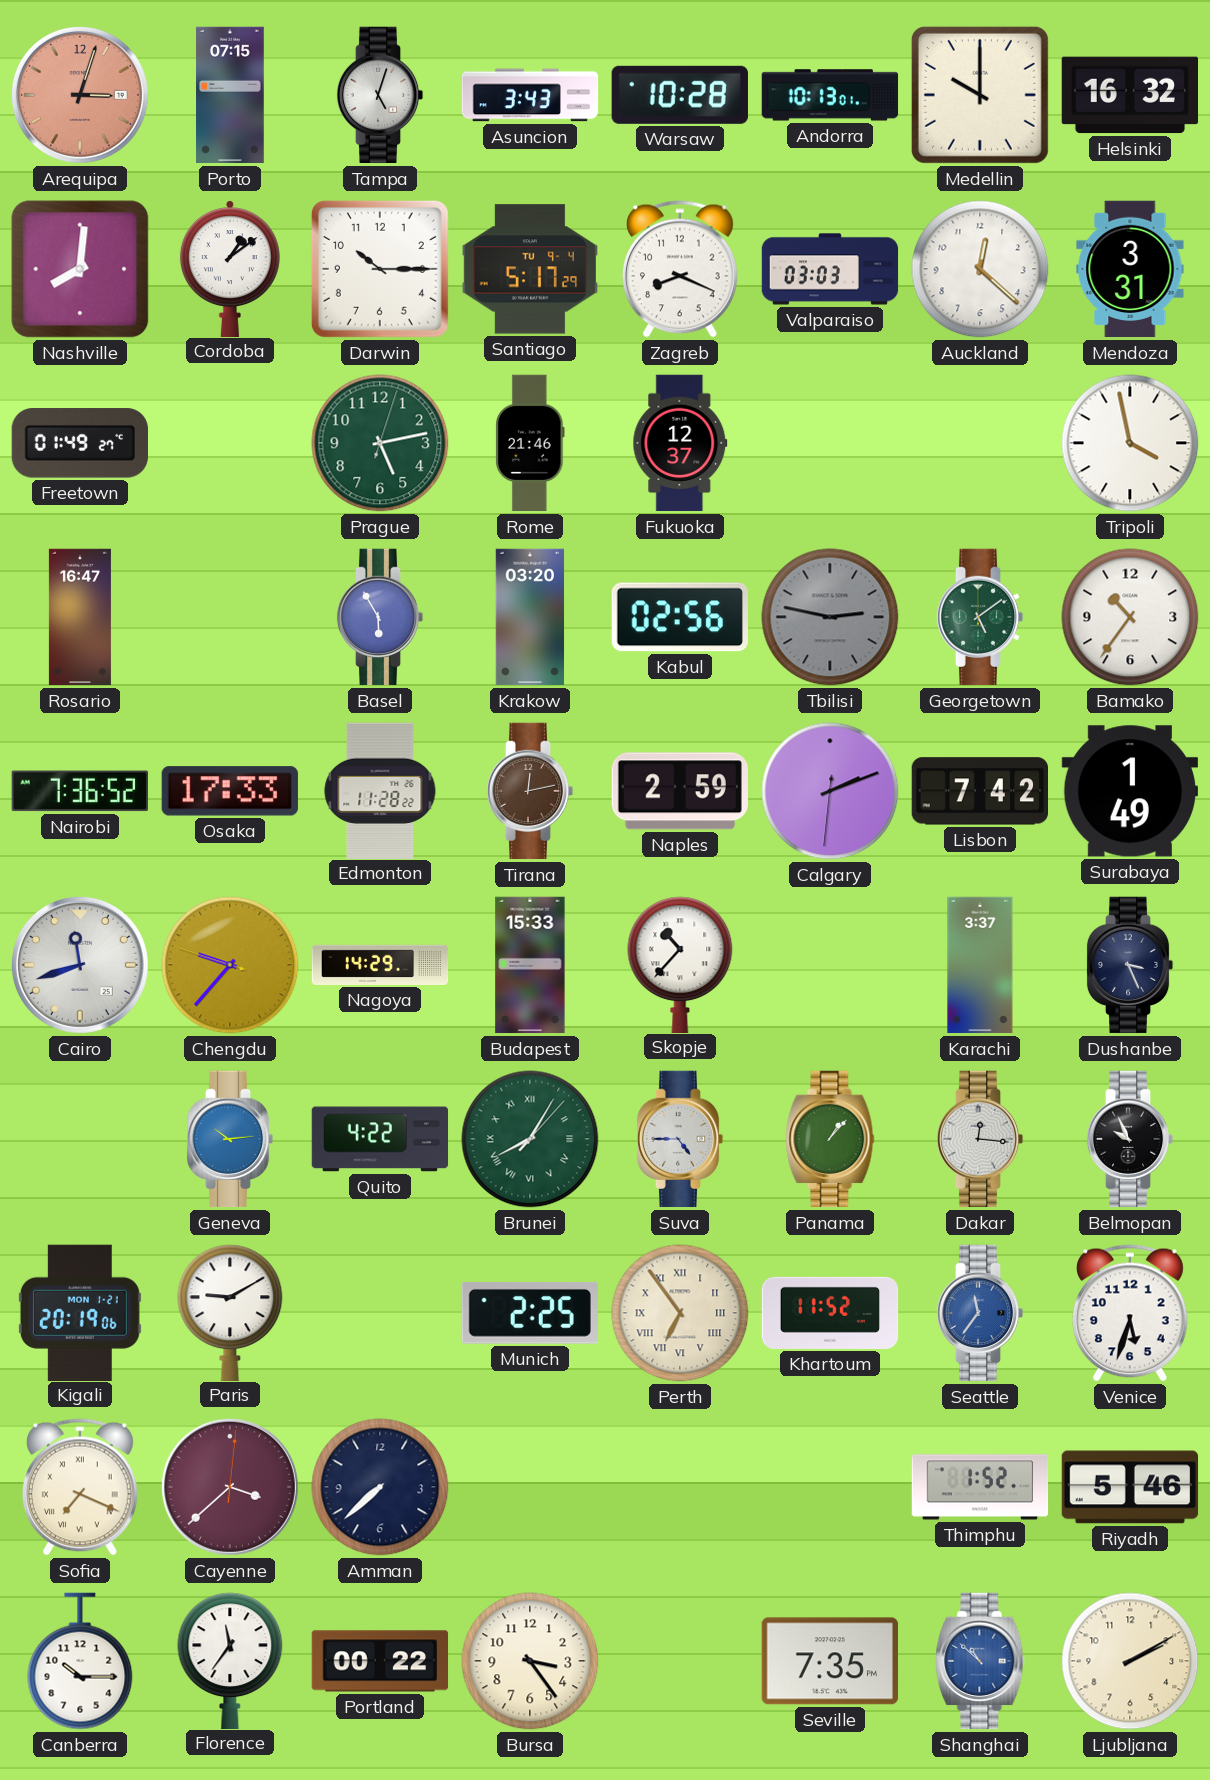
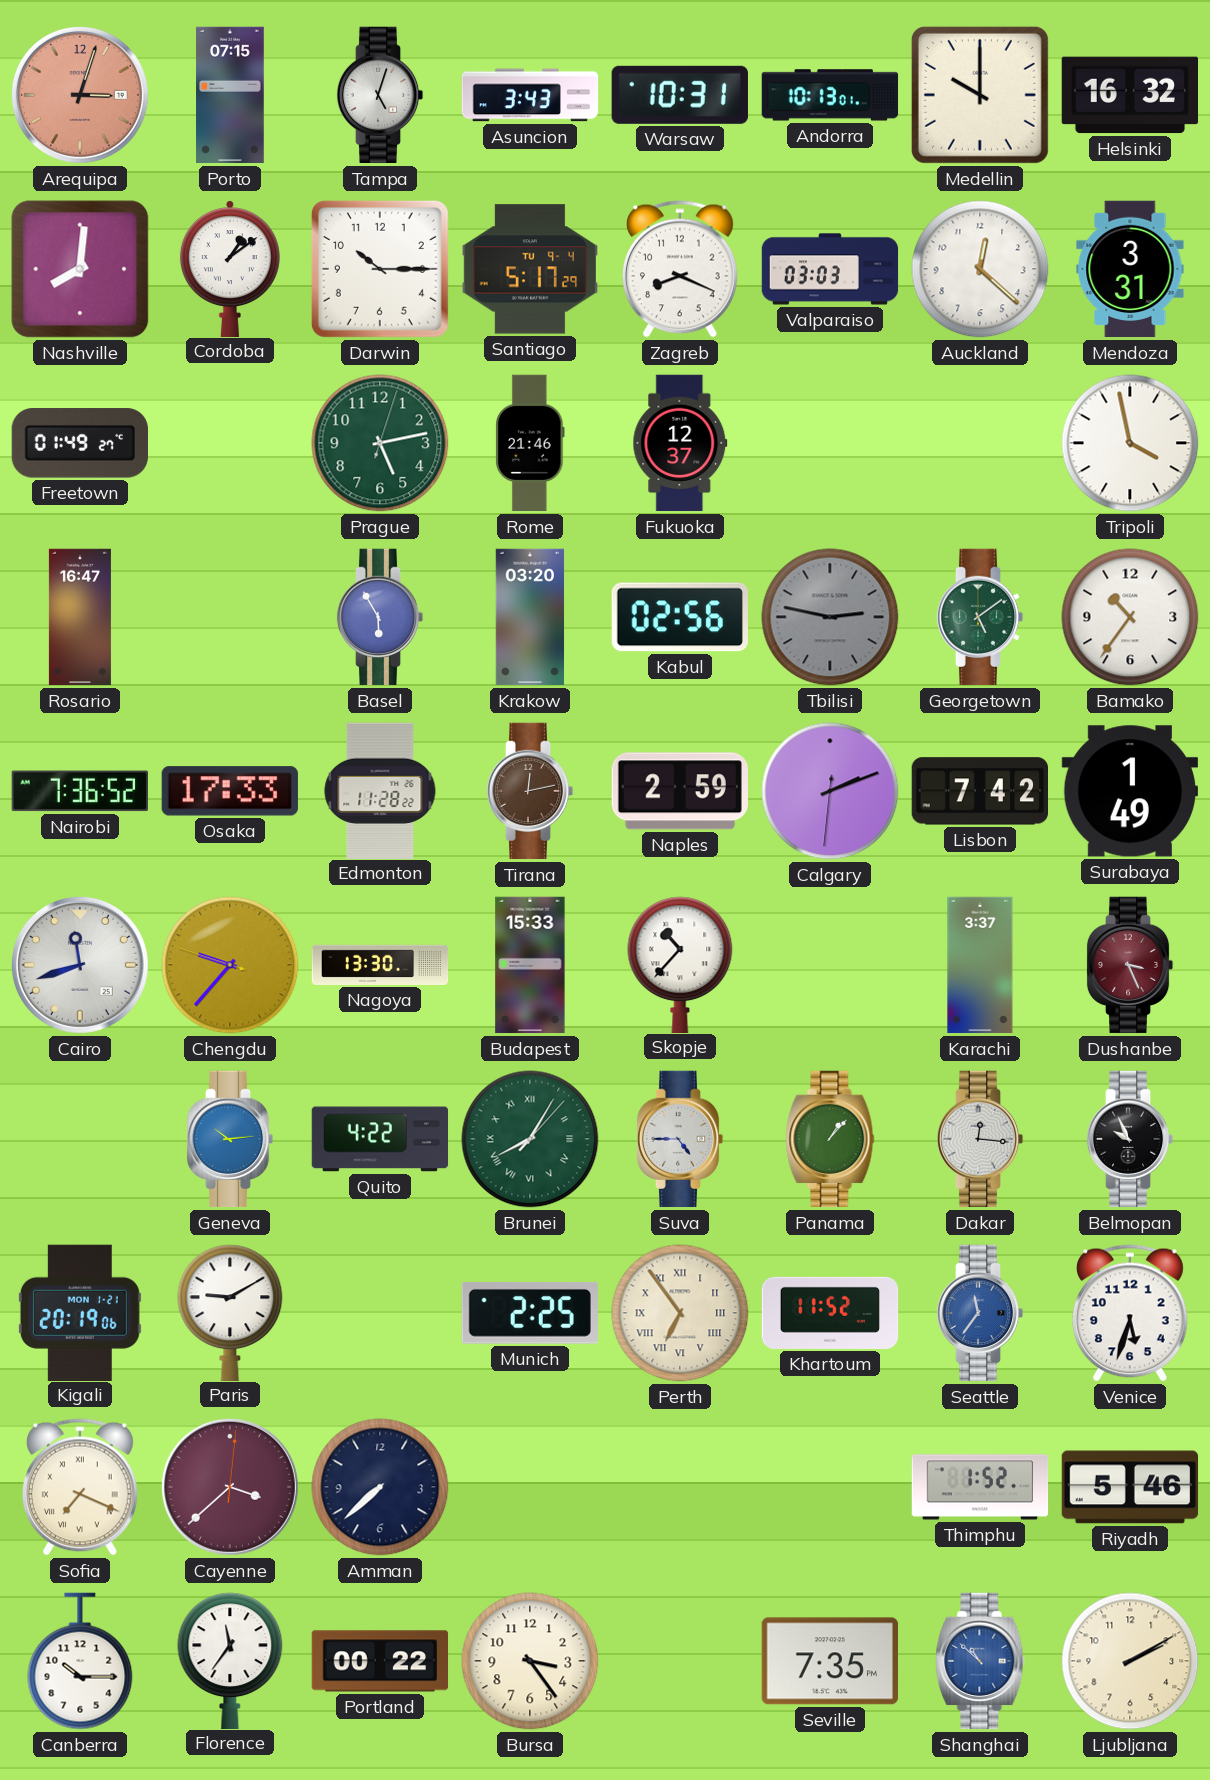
Warsaw: 10:28 -> 10:31
Nagoya: 14:29 -> 13:30
Dushanbe dial: navy -> burgundy
